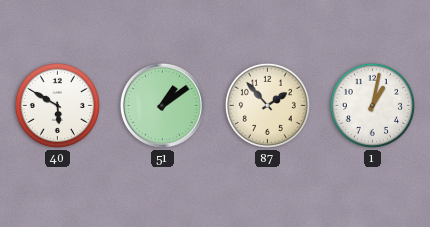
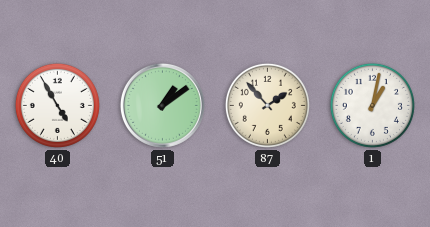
40: 5:50 -> 4:55
